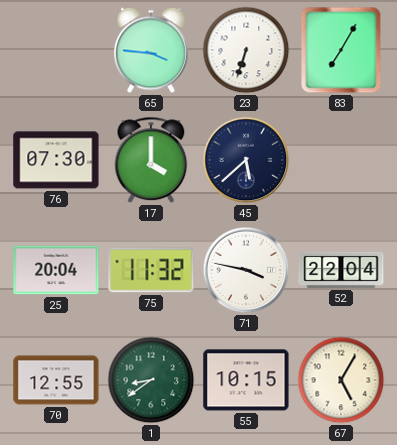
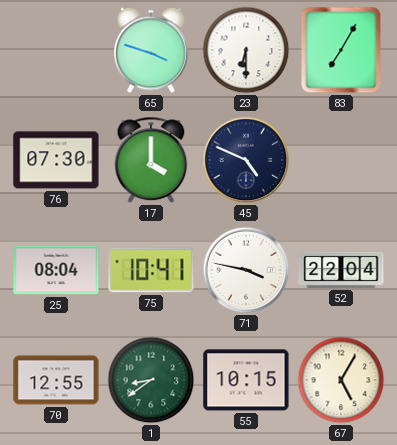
65: 3:46 -> 3:48
23: 6:33 -> 6:30
45: 5:38 -> 4:49
25: 20:04 -> 08:04
75: 11:32 -> 10:41
